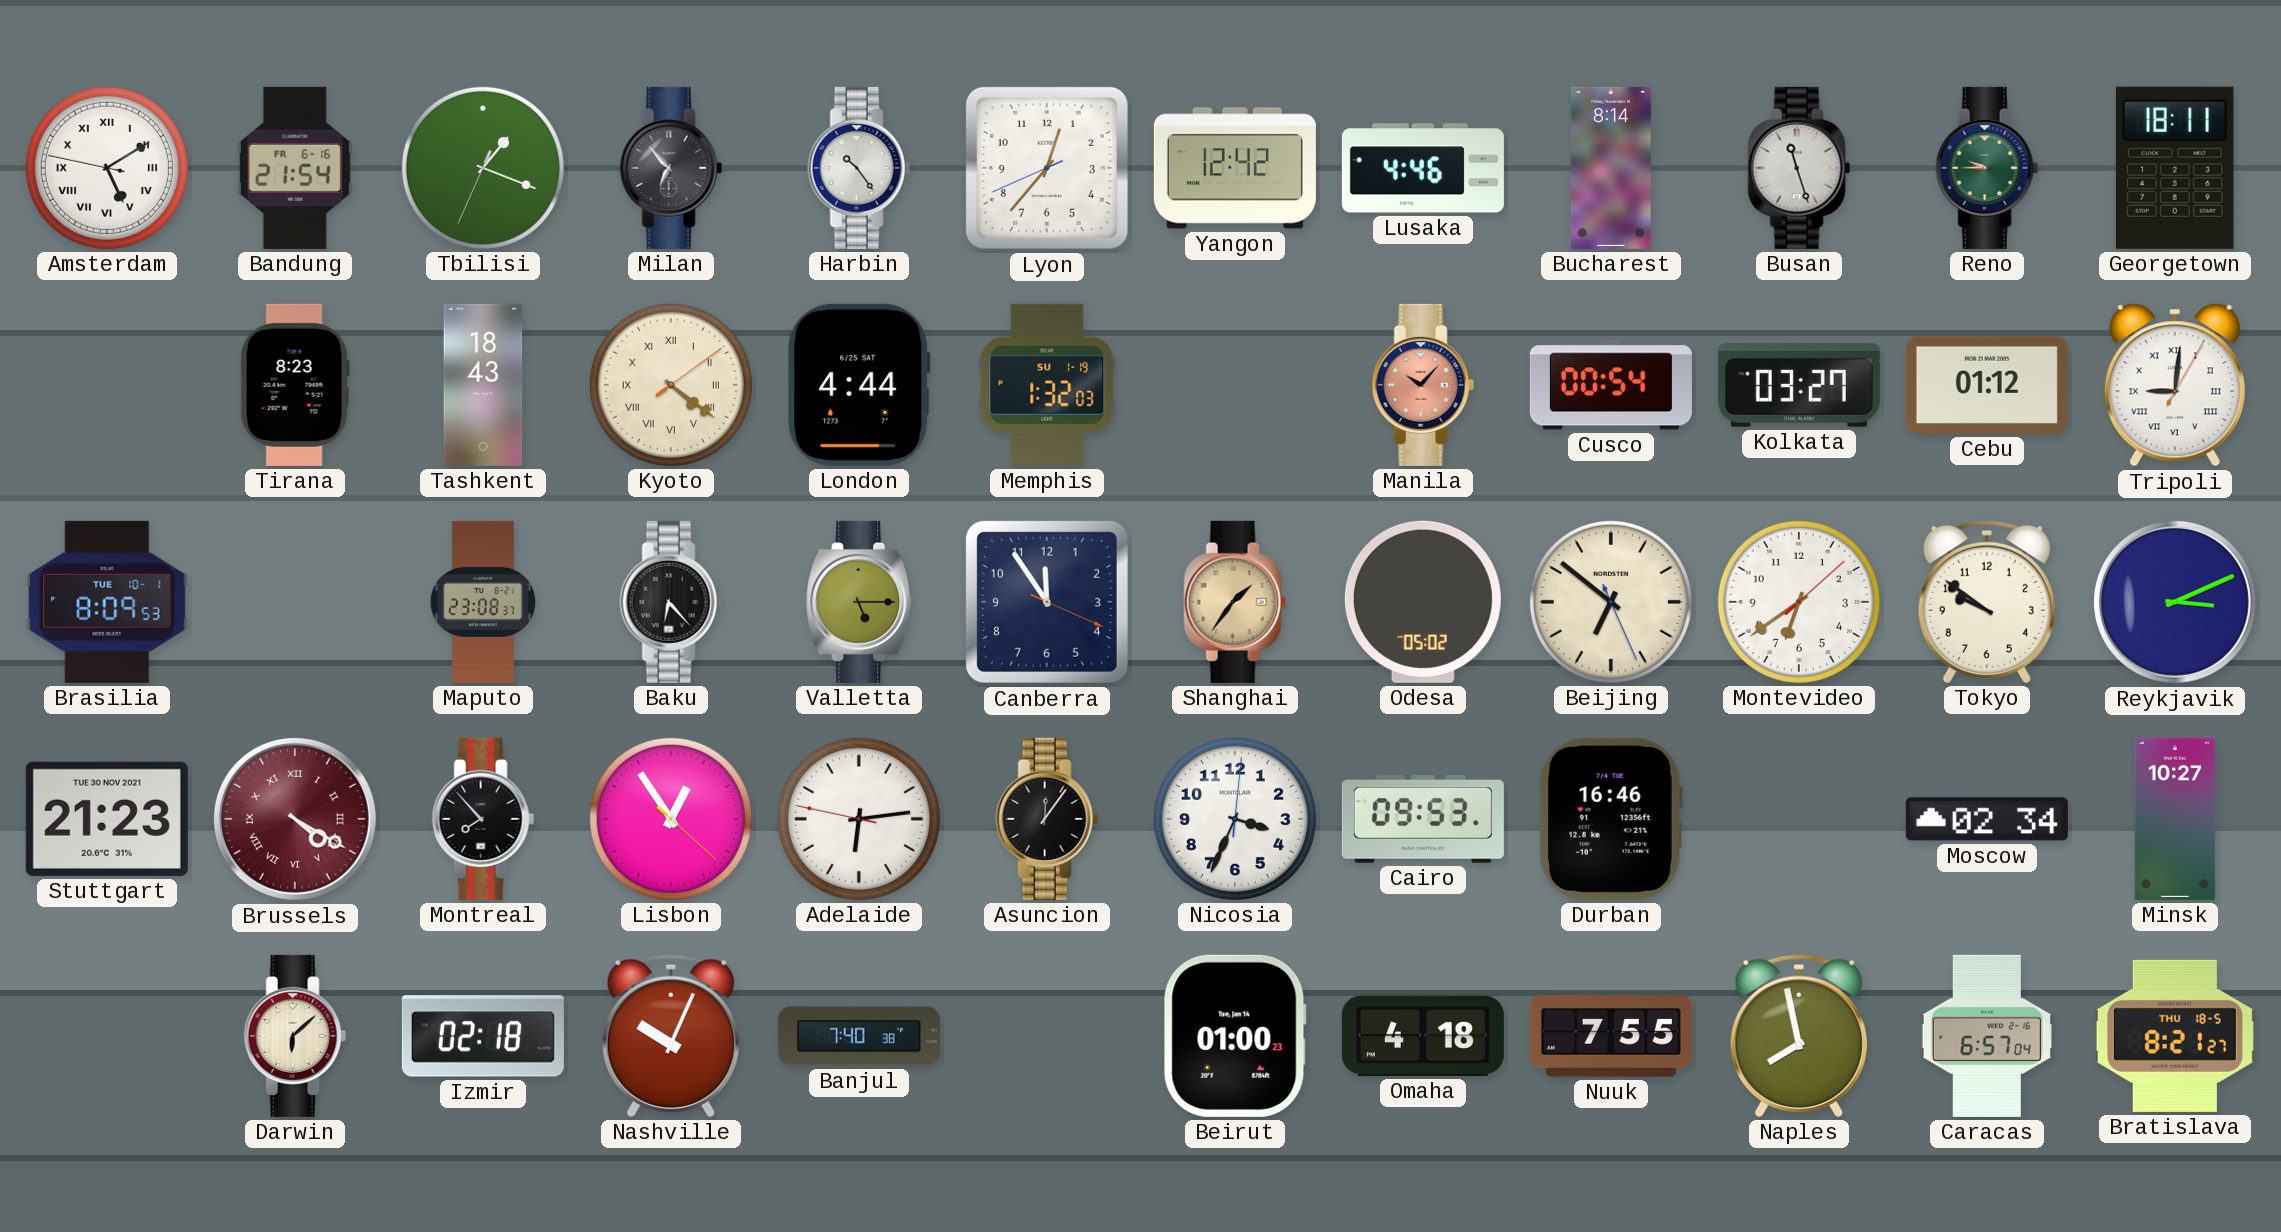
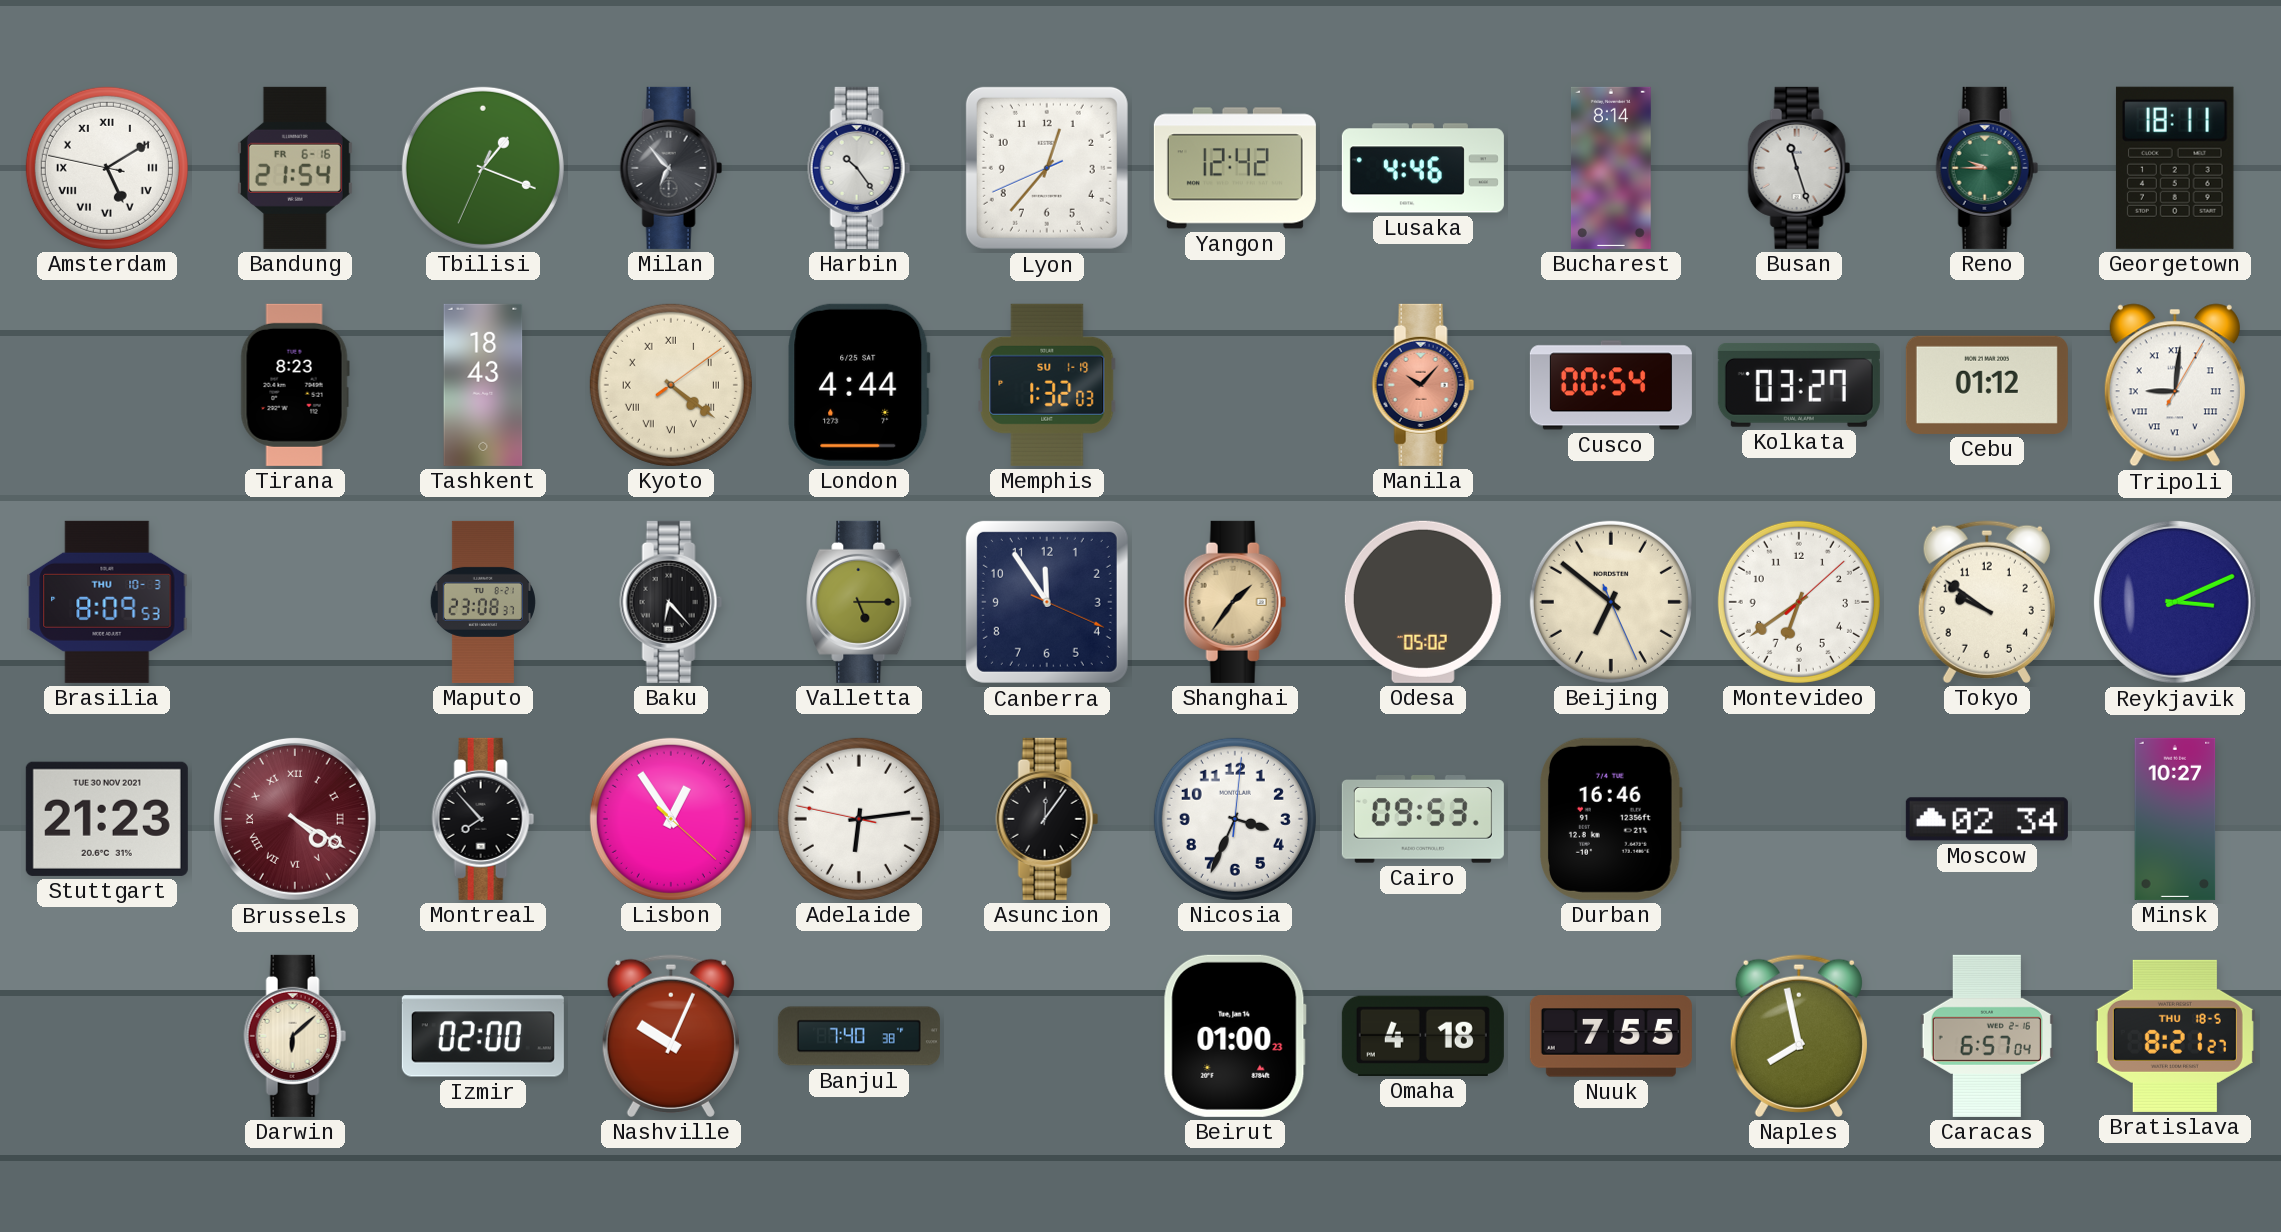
Brasilia date: TUE 10-1 -> THU 10-3
Izmir: 02:18 -> 02:00
